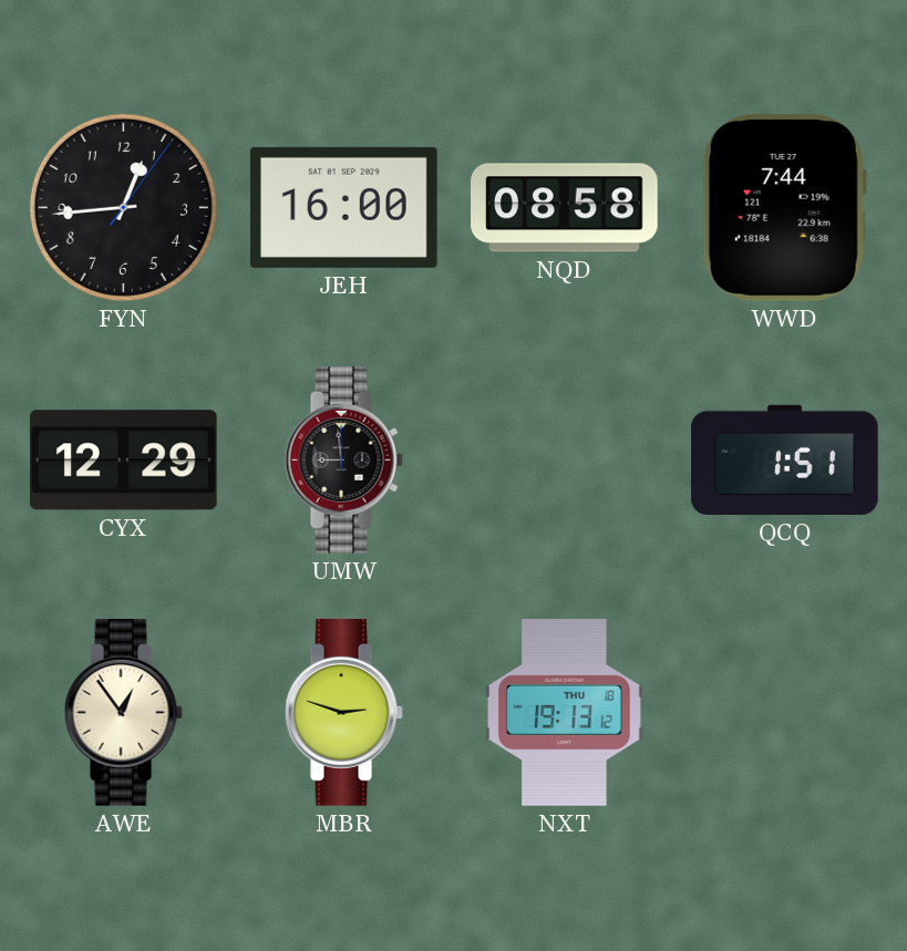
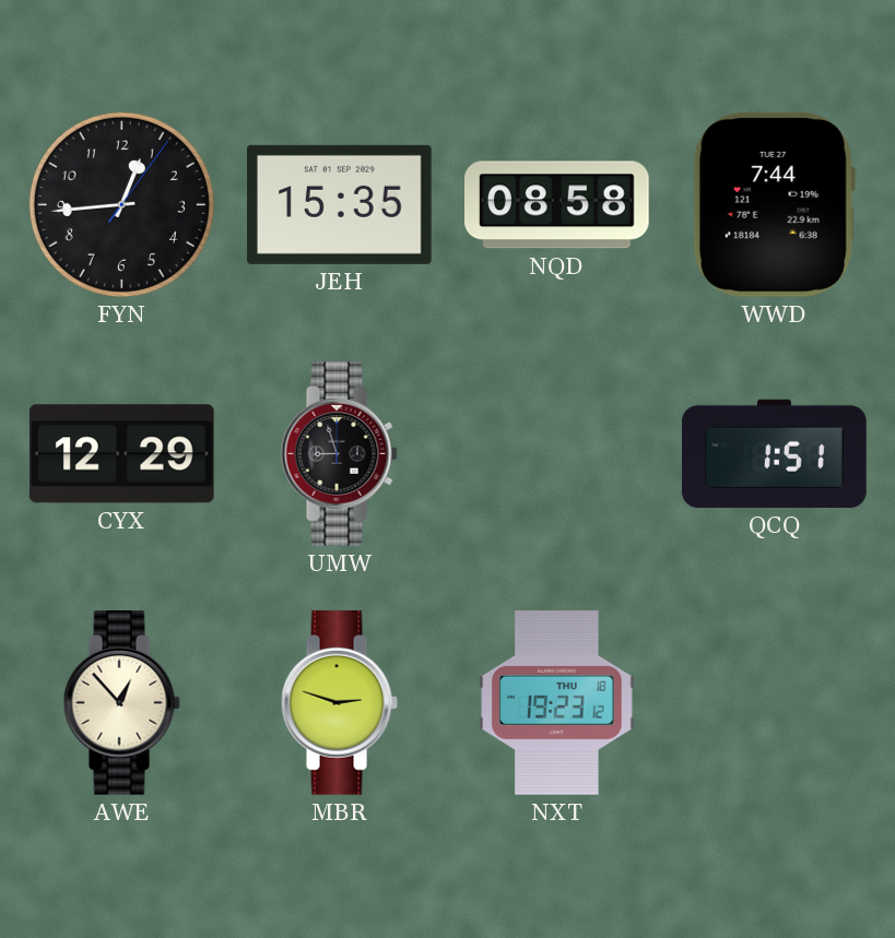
JEH: 16:00 -> 15:35
UMW: 8:59 -> 8:57
AWE: 12:54 -> 12:53
NXT: 19:13 -> 19:23
